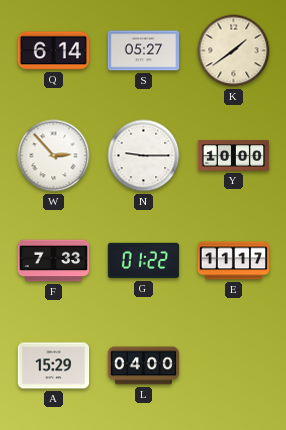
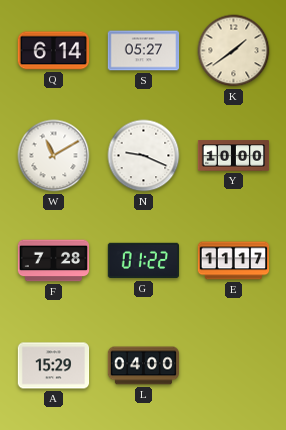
W: 2:53 -> 11:10
N: 9:15 -> 9:19
F: 7:33 -> 7:28
